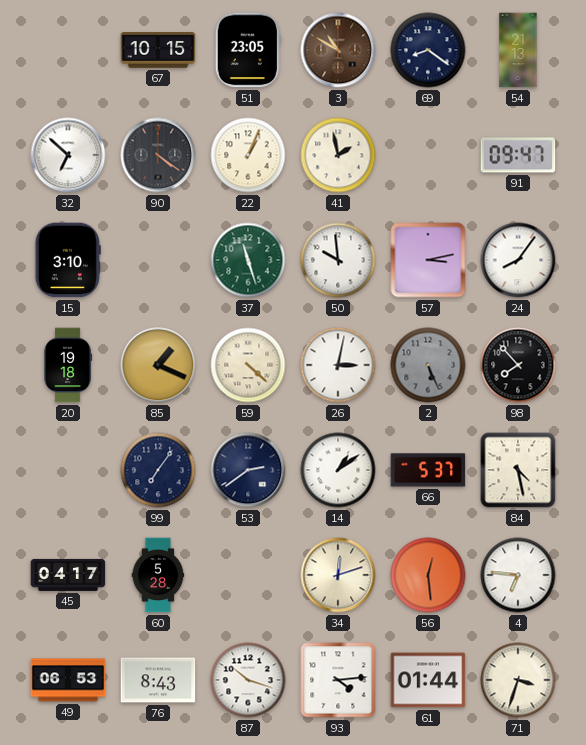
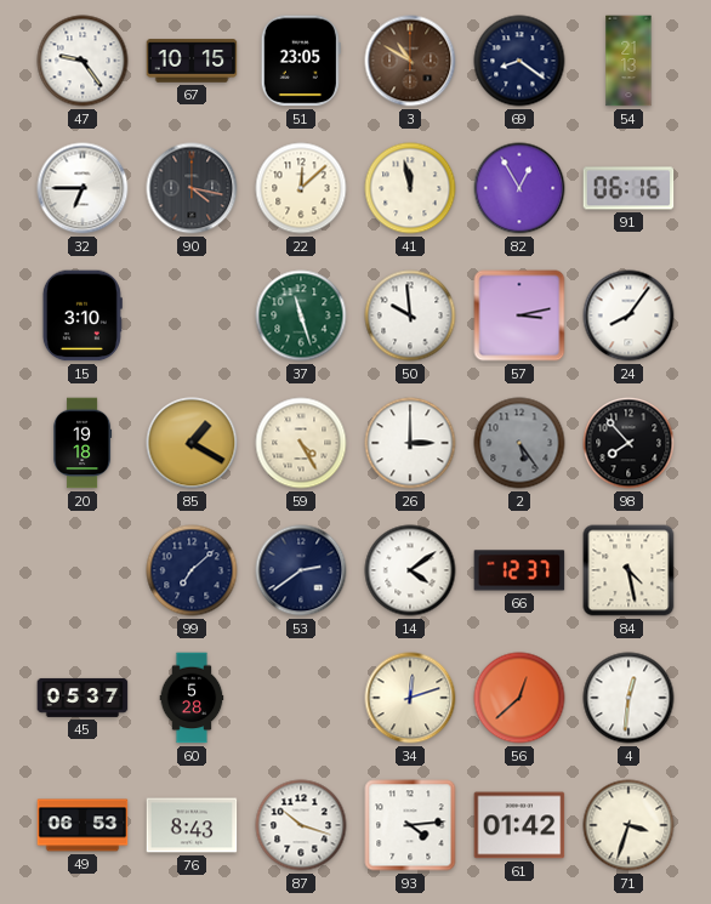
47: none -> 9:24
32: 6:52 -> 6:45
90: 4:21 -> 4:17
22: 1:04 -> 12:08
41: 1:58 -> 11:58
82: none -> 12:55
91: 09:47 -> 06:16
85: 1:19 -> 1:20
59: 4:22 -> 4:25
26: 3:02 -> 3:00
2: 5:26 -> 5:24
99: 7:06 -> 7:08
14: 1:09 -> 4:09
66: 5:37 -> 12:37
45: 04:17 -> 05:37
56: 12:29 -> 12:38
4: 6:46 -> 12:31
61: 01:44 -> 01:42
